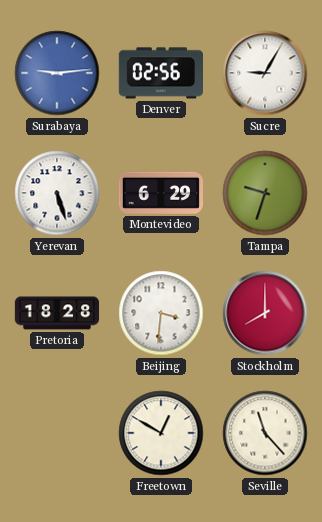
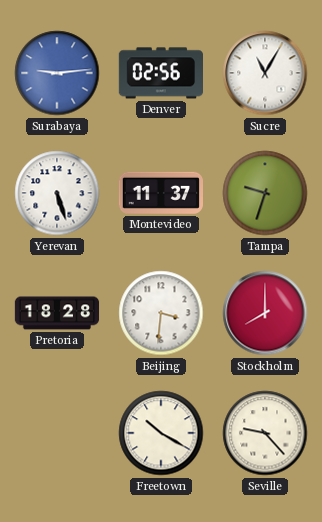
Sucre: 9:05 -> 11:05
Montevideo: 6:29 -> 11:37
Freetown: 12:50 -> 10:20
Seville: 11:23 -> 9:23
